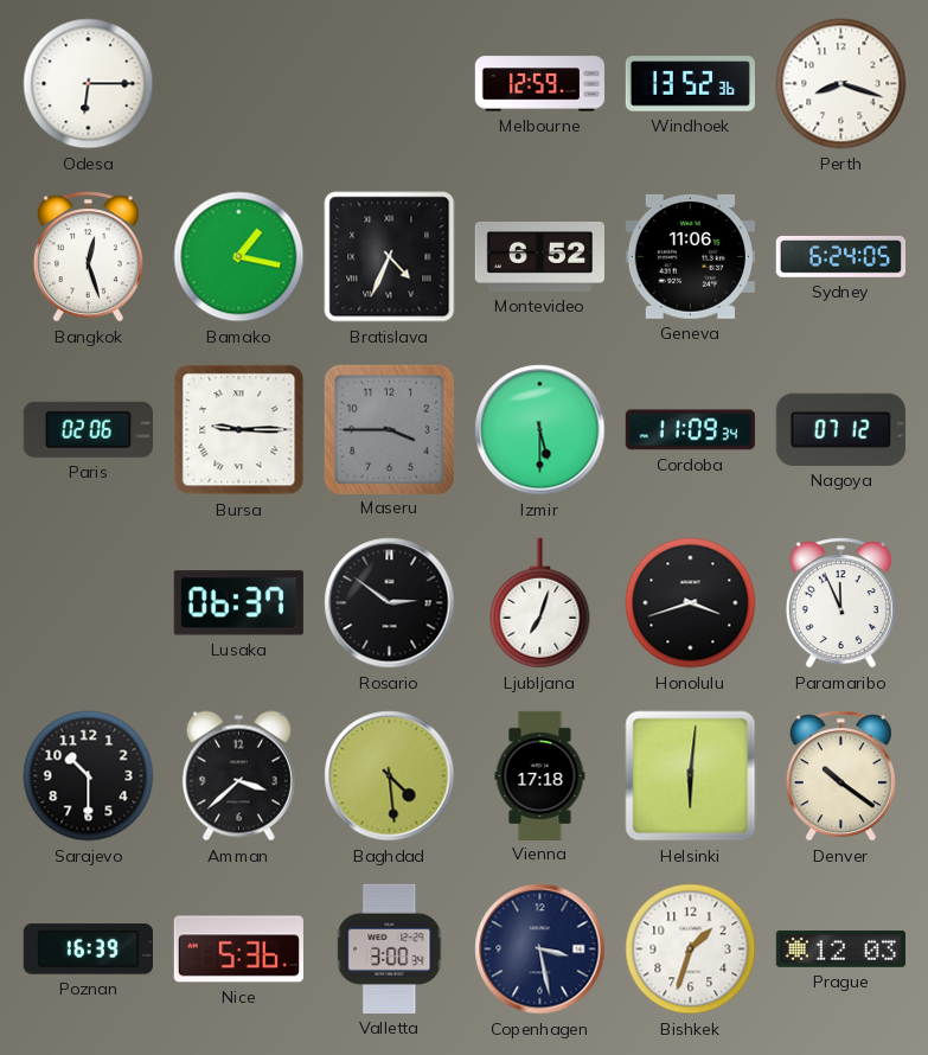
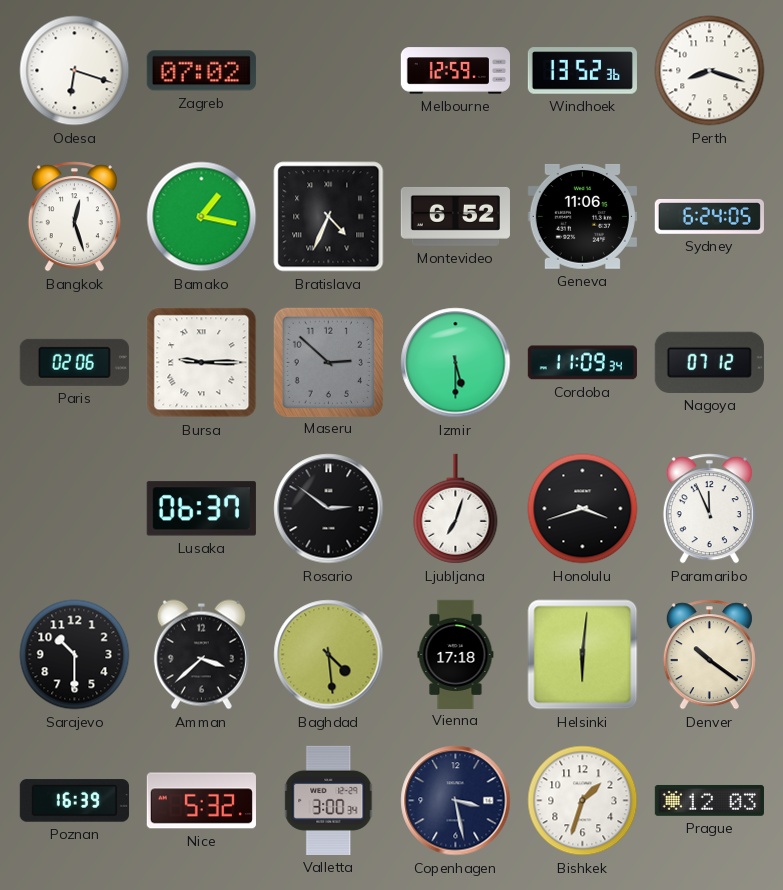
Odesa: 6:15 -> 6:18
Zagreb: none -> 07:02
Maseru: 3:45 -> 2:52
Nice: 5:36 -> 5:32
